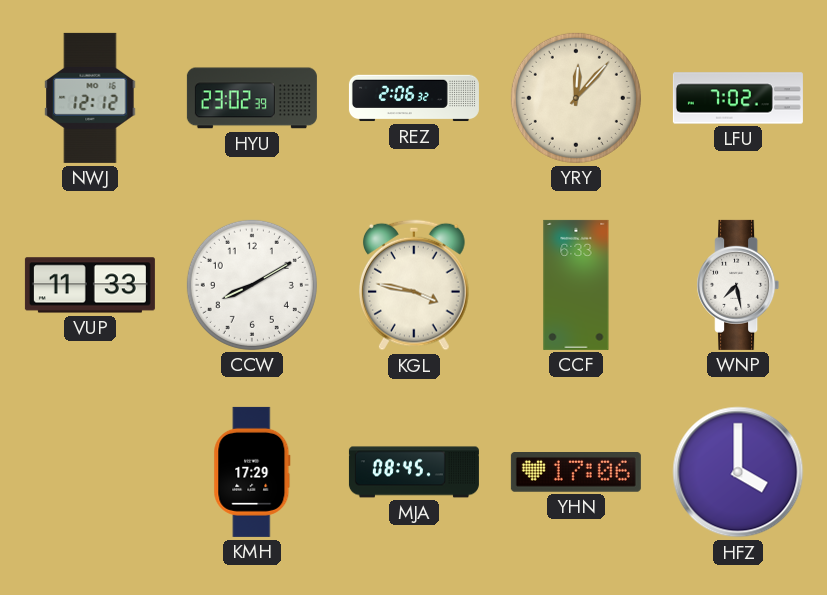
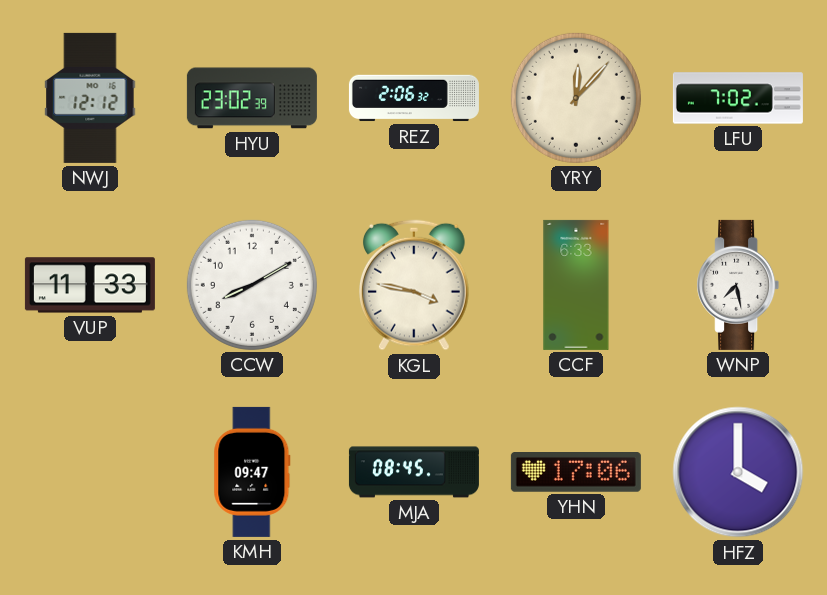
KMH: 17:29 -> 09:47
